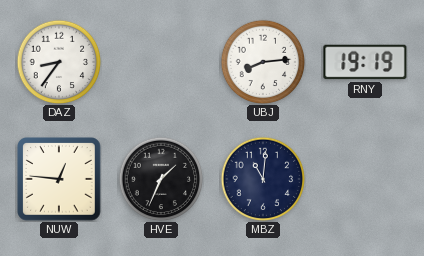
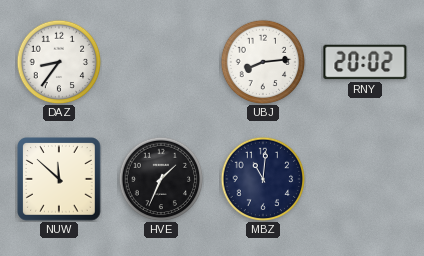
RNY: 19:19 -> 20:02
NUW: 12:46 -> 11:52
